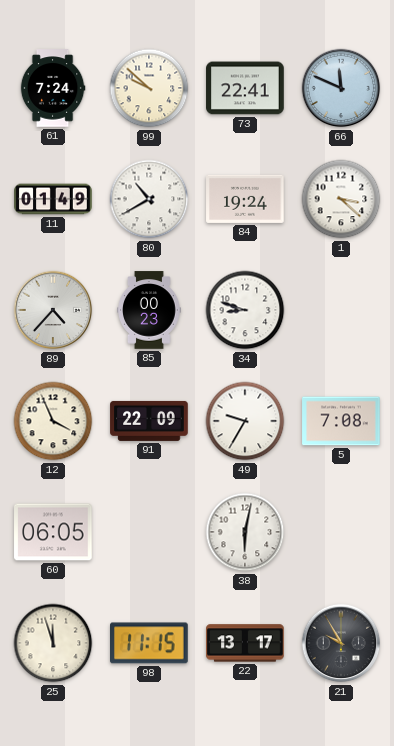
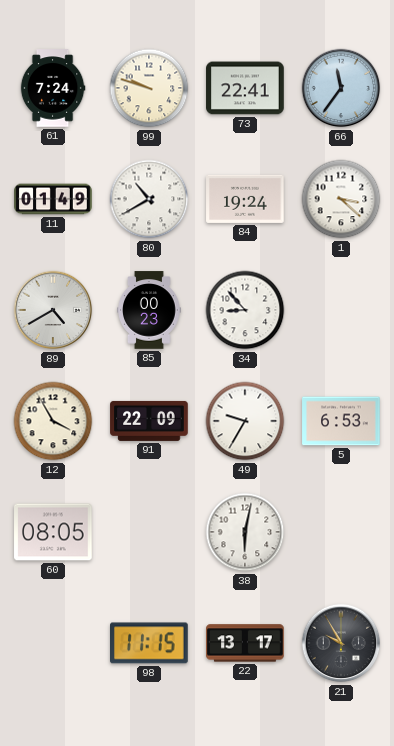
99: 9:52 -> 9:48
66: 11:49 -> 11:36
89: 4:37 -> 4:40
34: 8:48 -> 8:53
12: 3:56 -> 3:55
5: 7:08 -> 6:53
60: 06:05 -> 08:05
25: 11:57 -> none
